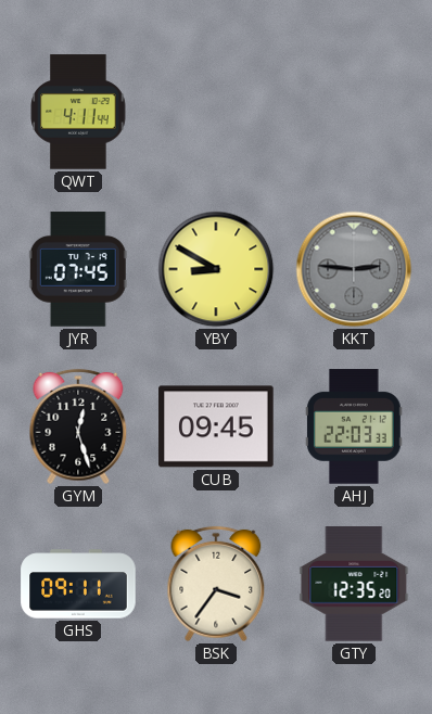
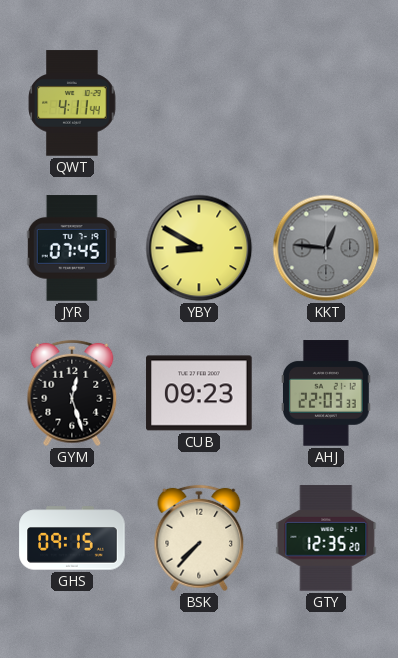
KKT: 2:46 -> 12:46
CUB: 09:45 -> 09:23
GHS: 09:11 -> 09:15
BSK: 3:36 -> 7:37
